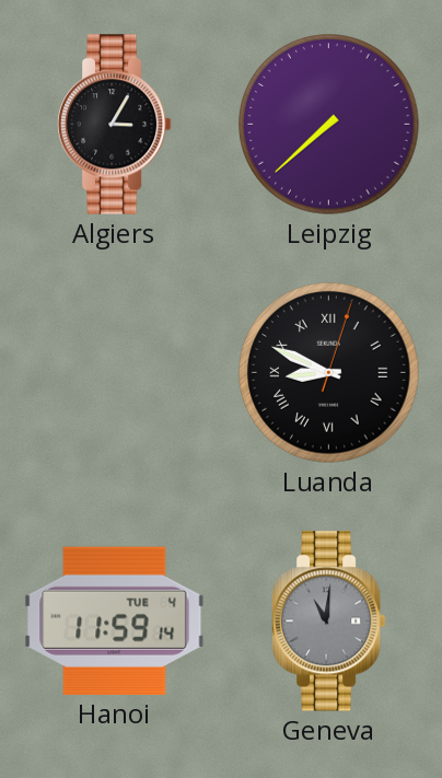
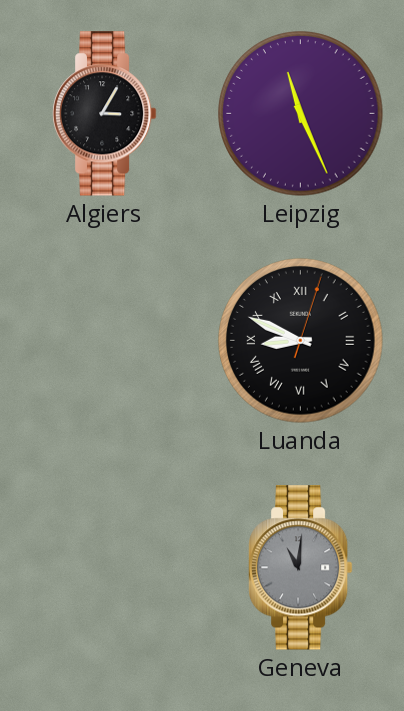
Leipzig: 7:38 -> 11:26
Hanoi: 11:59 -> none
